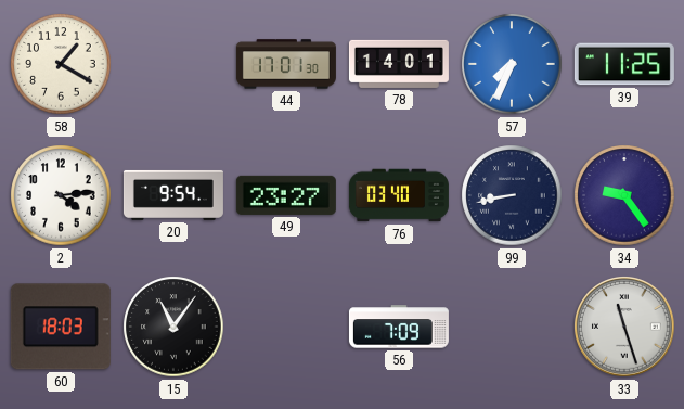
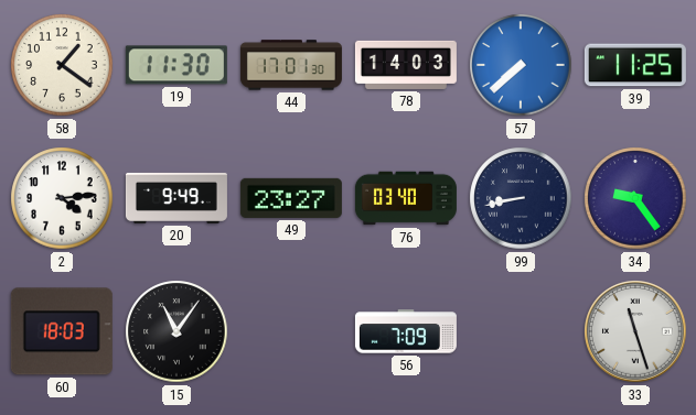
58: 1:20 -> 1:21
19: none -> 11:30
78: 14:01 -> 14:03
57: 7:34 -> 7:38
20: 9:54 -> 9:49
